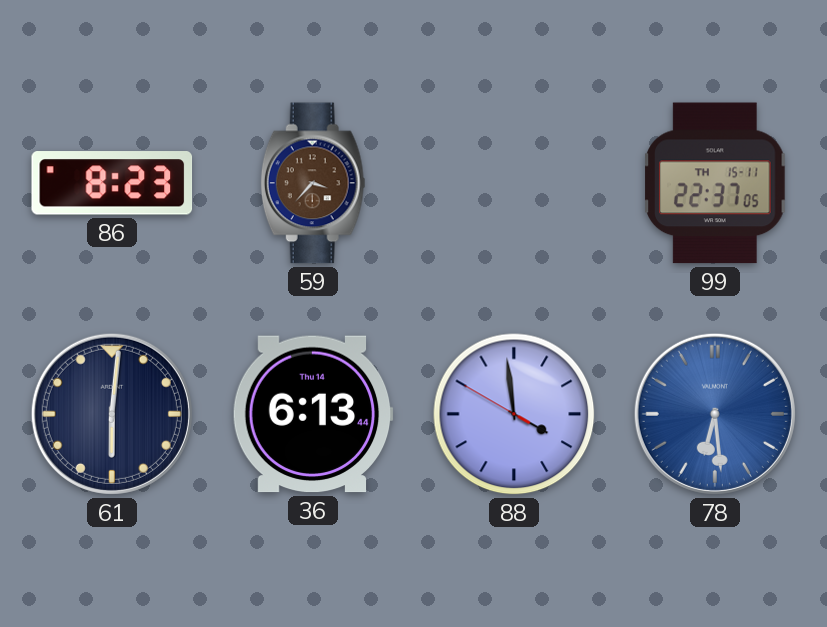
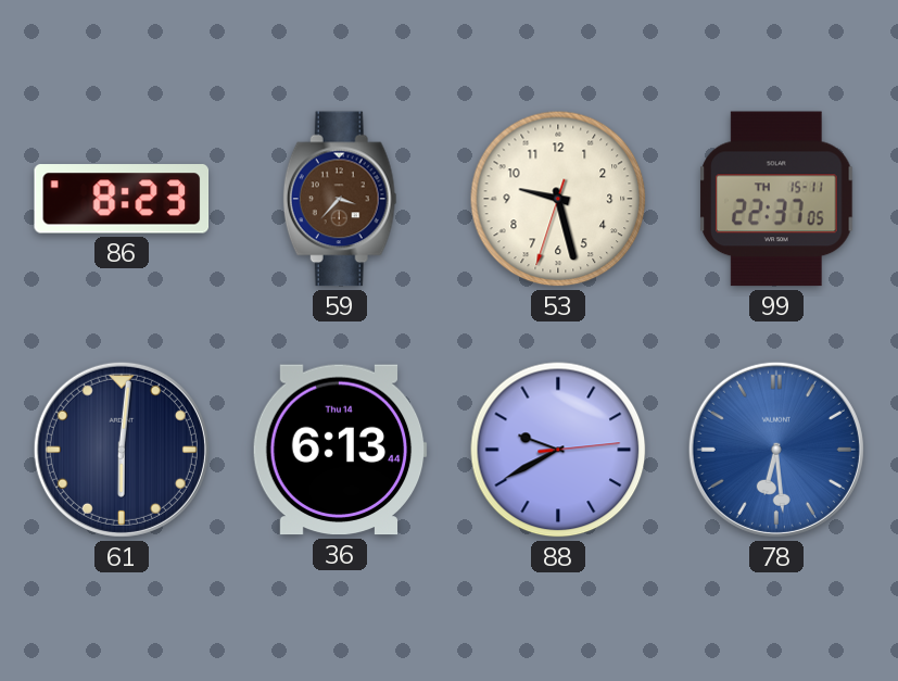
53: none -> 9:27
88: 3:58 -> 9:40
